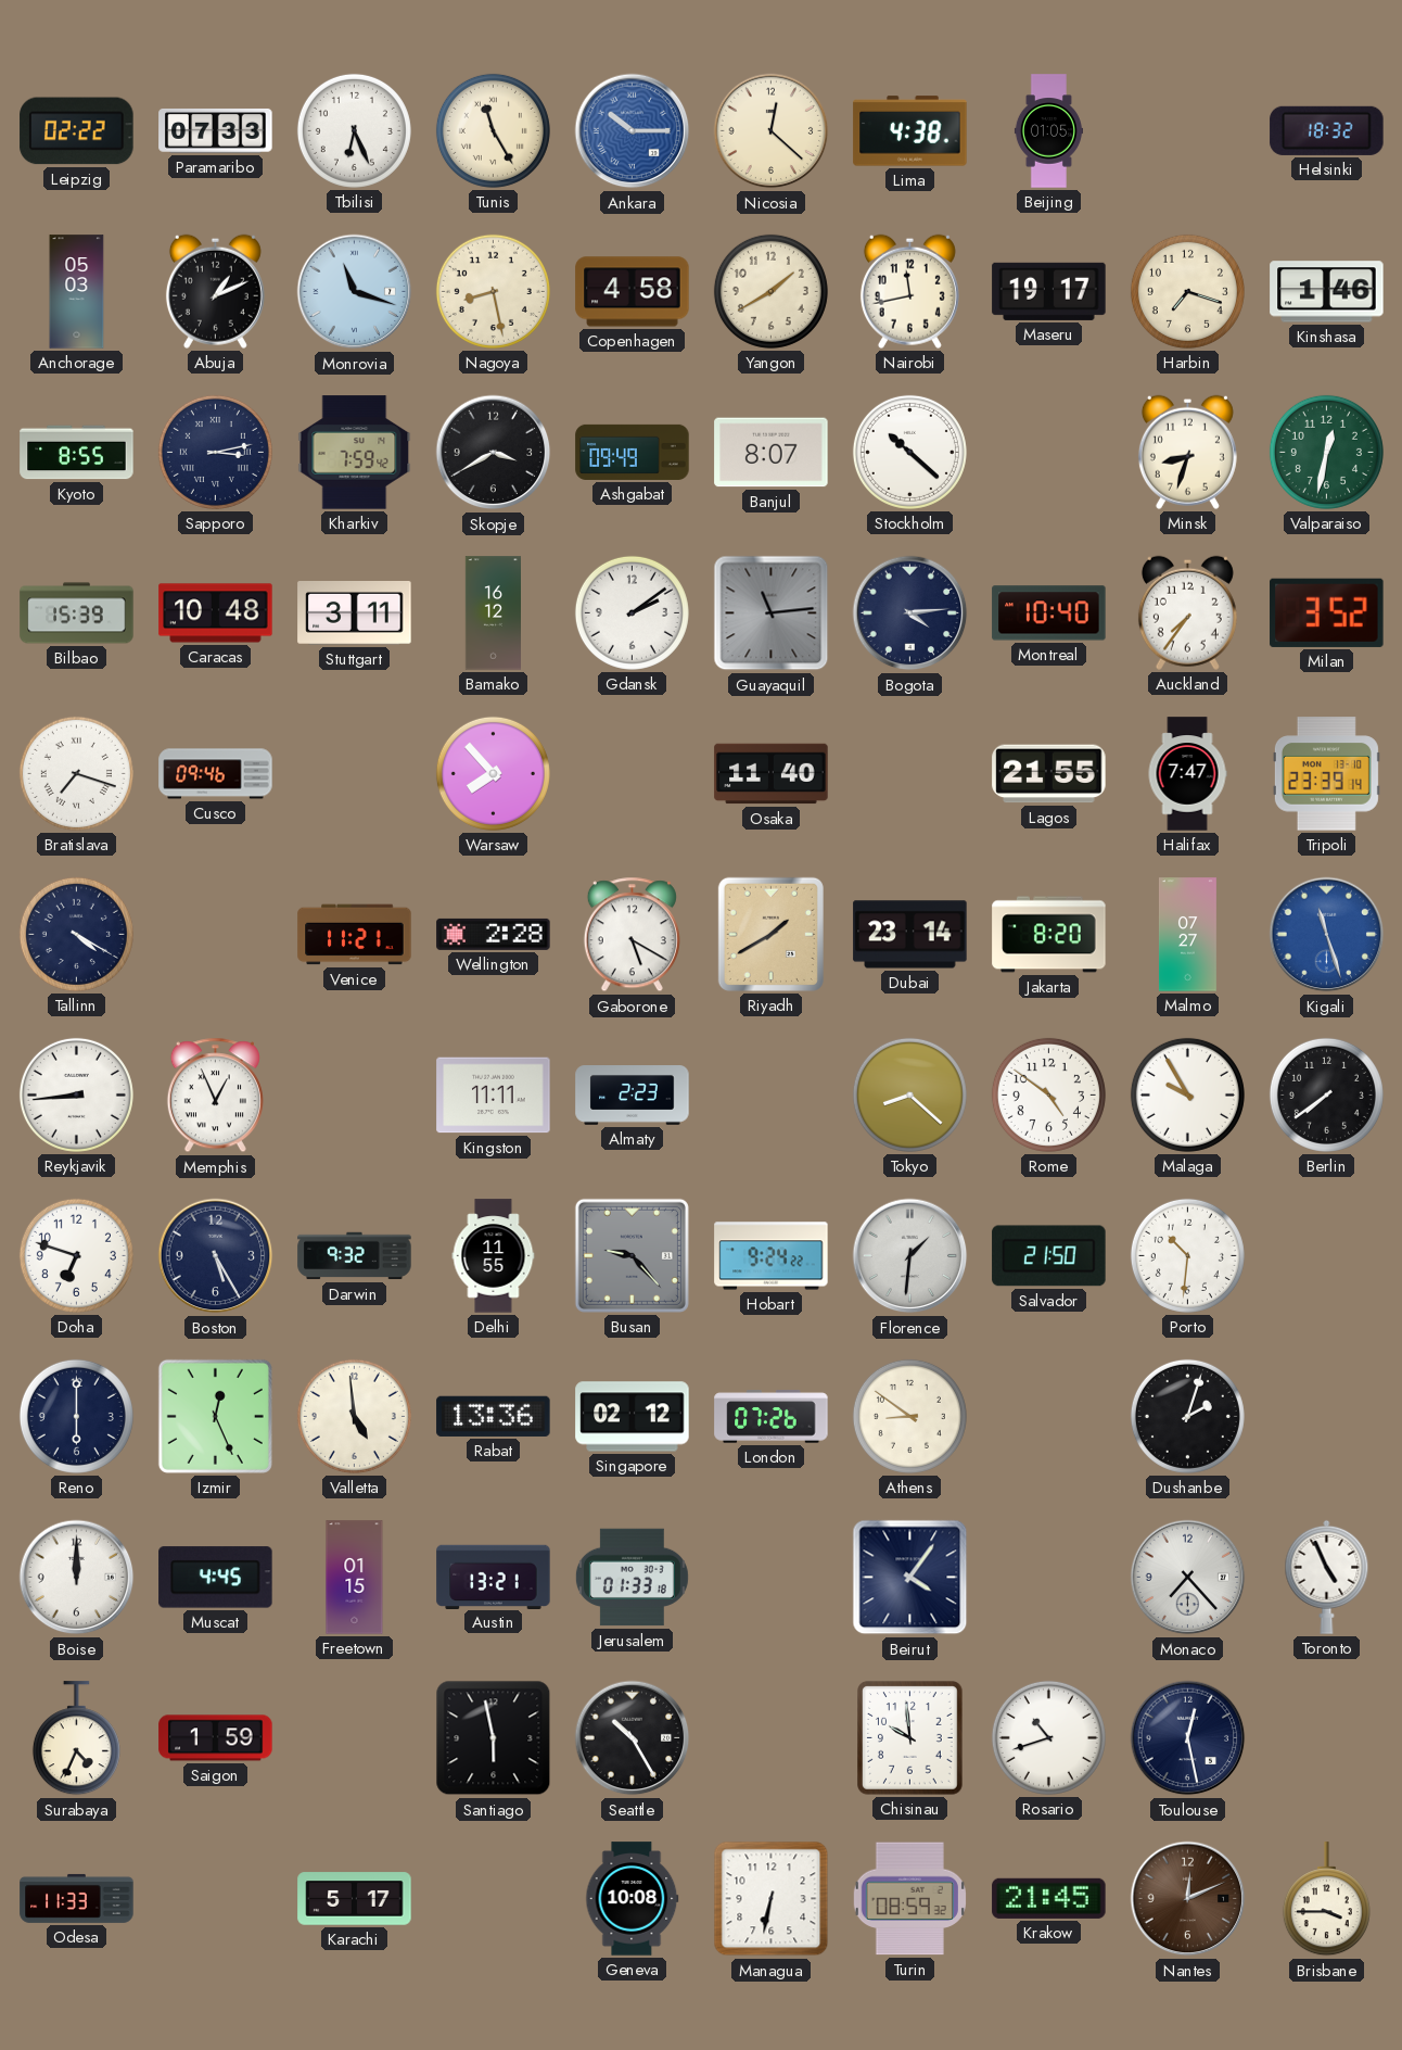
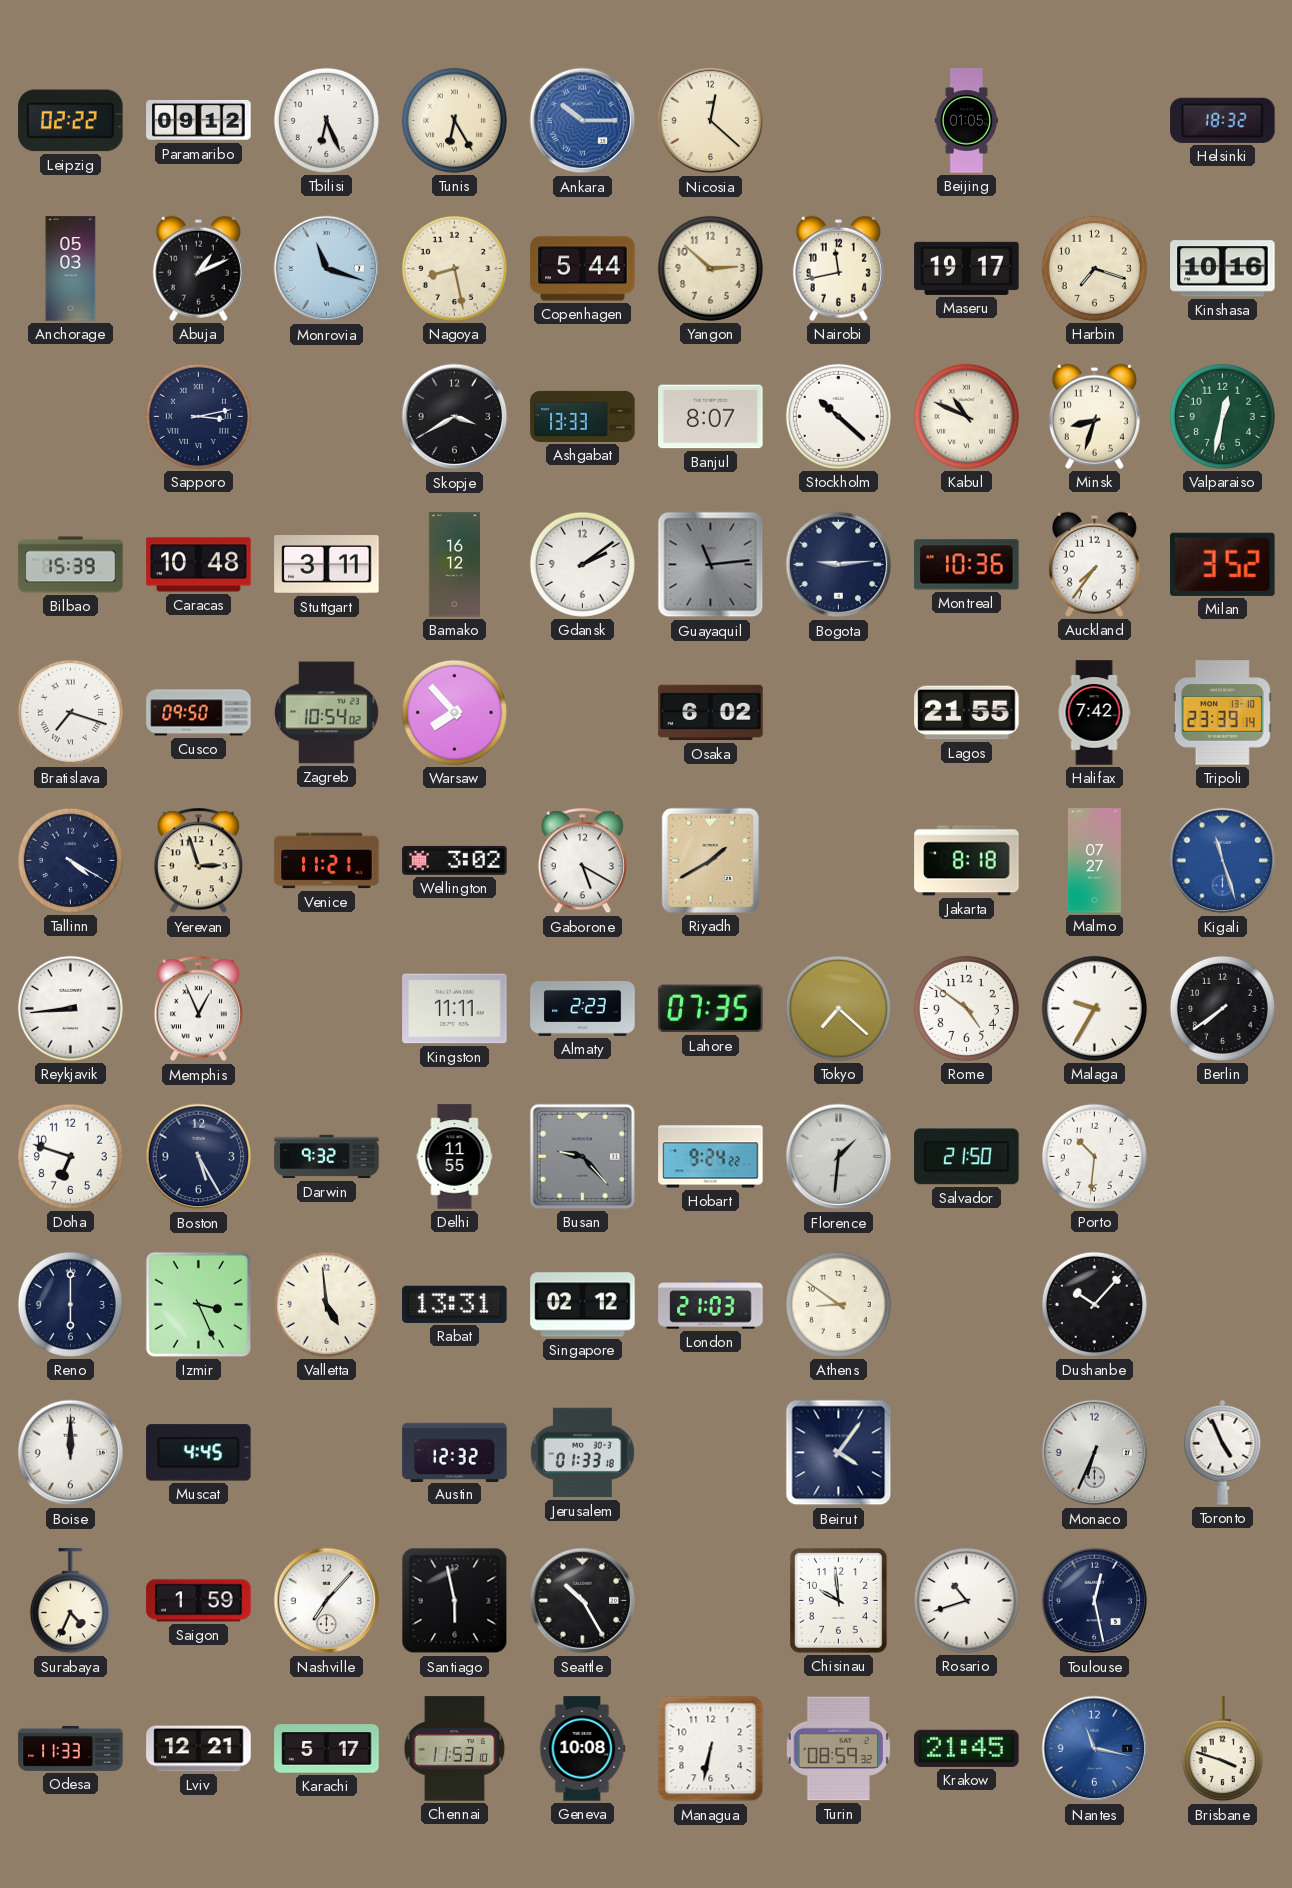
Paramaribo: 07:33 -> 09:12
Tunis: 11:25 -> 6:25
Lima: 4:38 -> none
Copenhagen: 4:58 -> 5:44
Yangon: 1:40 -> 2:52
Kinshasa: 1:46 -> 10:16
Kyoto: 8:55 -> none
Kharkiv: 7:59 -> none
Ashgabat: 09:49 -> 13:33
Kabul: none -> 10:49
Bogota: 4:14 -> 9:14
Montreal: 10:40 -> 10:36
Cusco: 09:46 -> 09:50
Zagreb: none -> 10:54
Osaka: 11:40 -> 6:02
Halifax: 7:47 -> 7:42
Yerevan: none -> 2:57
Wellington: 2:28 -> 3:02
Dubai: 23:14 -> none
Jakarta: 8:20 -> 8:18
Lahore: none -> 07:35
Tokyo: 8:22 -> 7:22
Malaga: 9:55 -> 9:35
Izmir: 12:26 -> 3:26
Rabat: 13:36 -> 13:31
London: 07:26 -> 21:03
Dushanbe: 2:03 -> 10:07
Freetown: 01:15 -> none
Austin: 13:21 -> 12:32
Monaco: 7:23 -> 6:34
Nashville: none -> 7:07
Lviv: none -> 12:21
Chennai: none -> 11:53
Nantes: 12:11 -> 11:17
Nantes dial: brown -> blue
Brisbane: 3:45 -> 3:48
